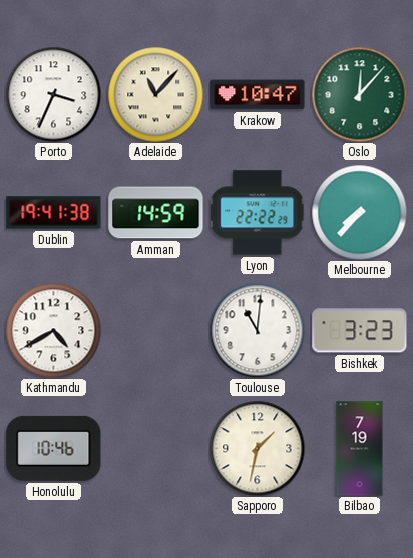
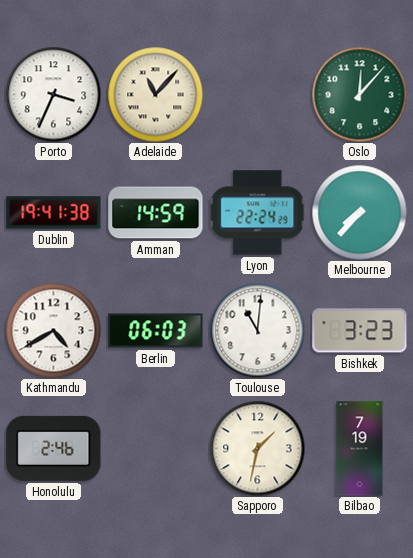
Krakow: 10:47 -> none
Lyon: 22:22 -> 22:24
Berlin: none -> 06:03
Honolulu: 10:46 -> 2:46
